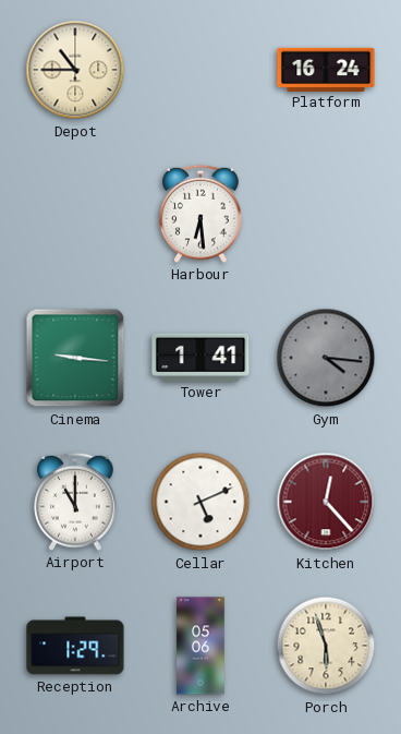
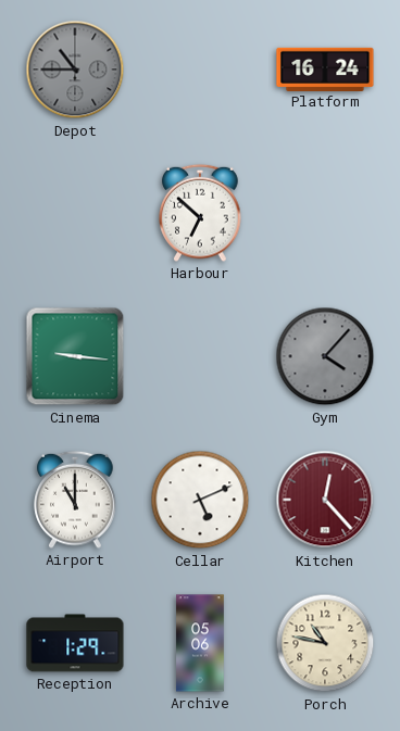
Depot dial: cream -> grey
Harbour: 6:29 -> 6:52
Tower: 1:41 -> none
Gym: 4:16 -> 4:07
Porch: 5:57 -> 10:47
